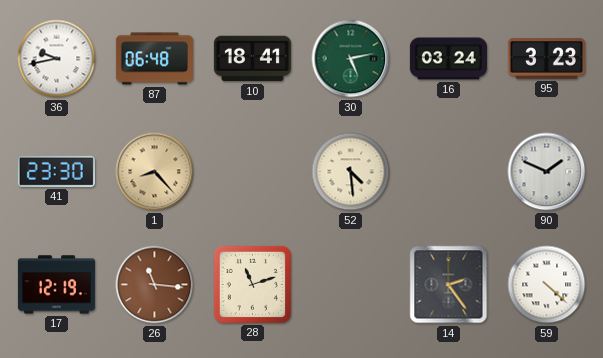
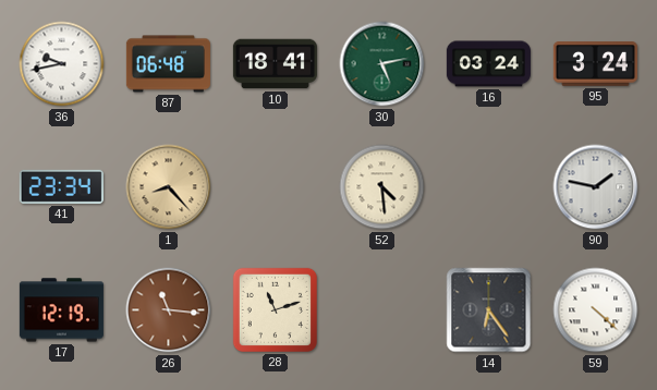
95: 3:23 -> 3:24
41: 23:30 -> 23:34
90: 1:49 -> 1:47
14: 2:24 -> 6:24
